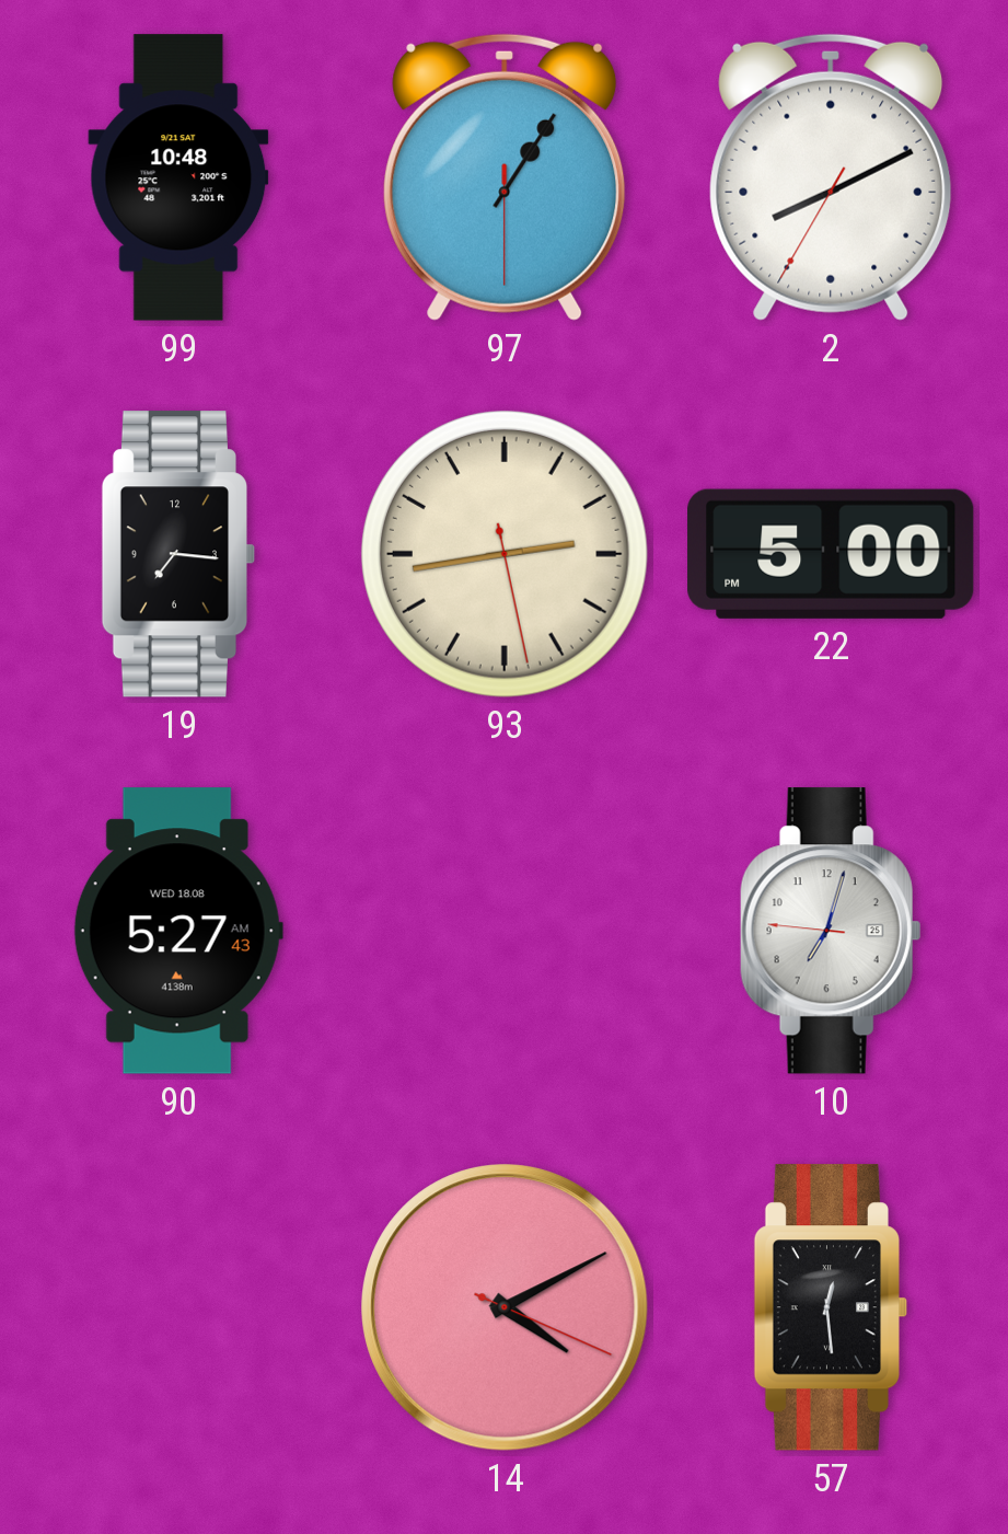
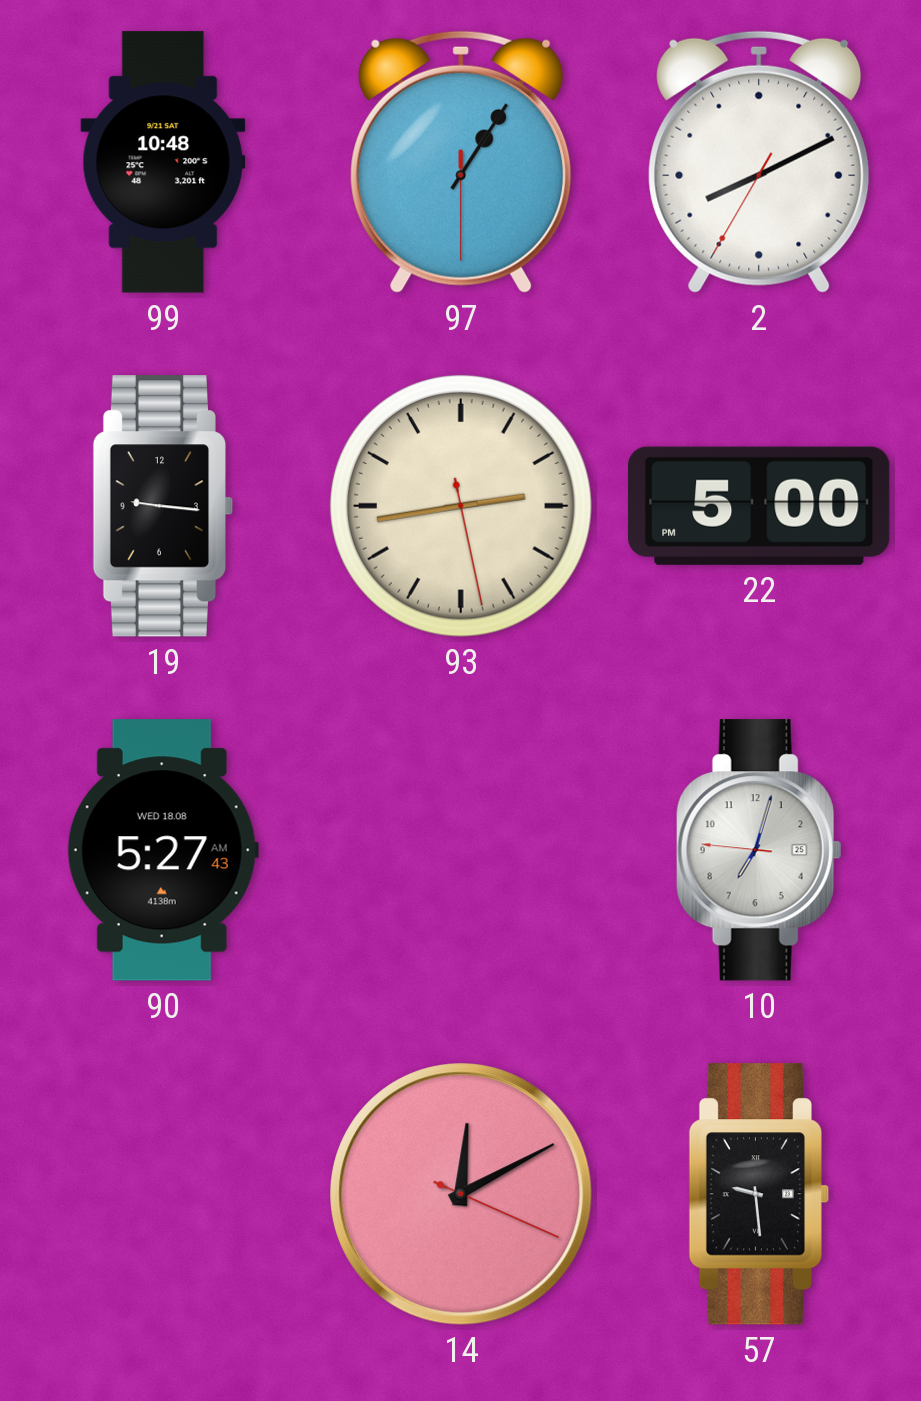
19: 7:16 -> 9:16
14: 4:10 -> 12:10
57: 12:29 -> 9:29
